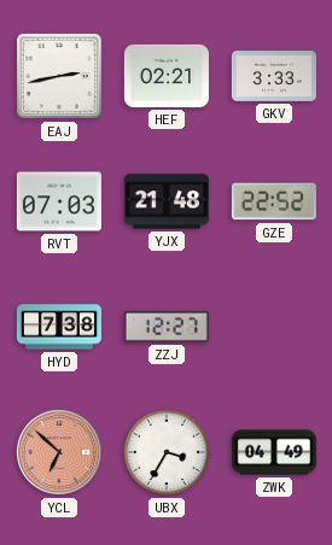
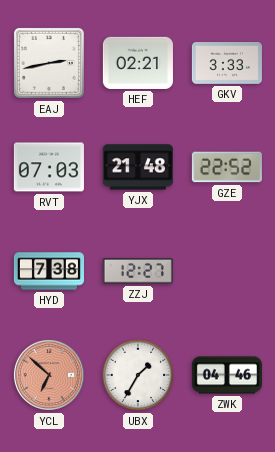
UBX: 3:35 -> 1:35
ZWK: 04:49 -> 04:46
